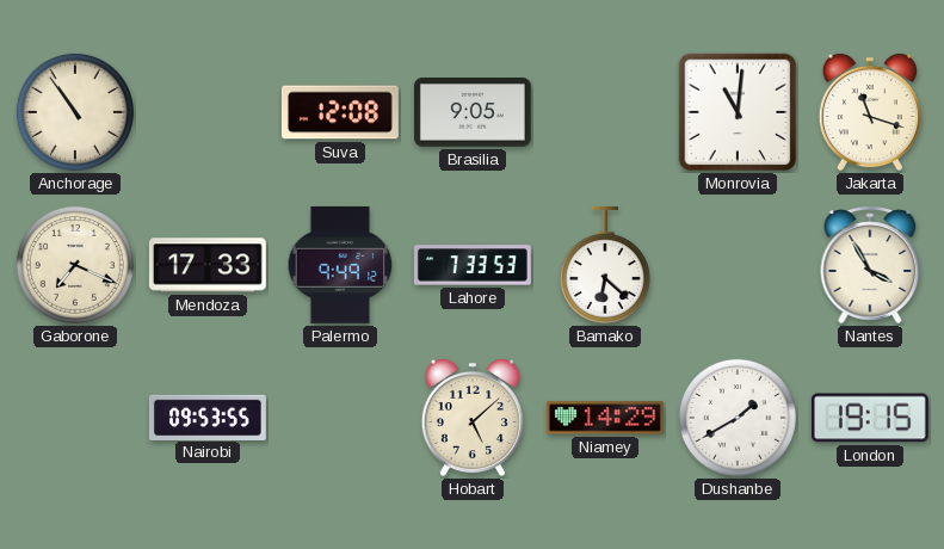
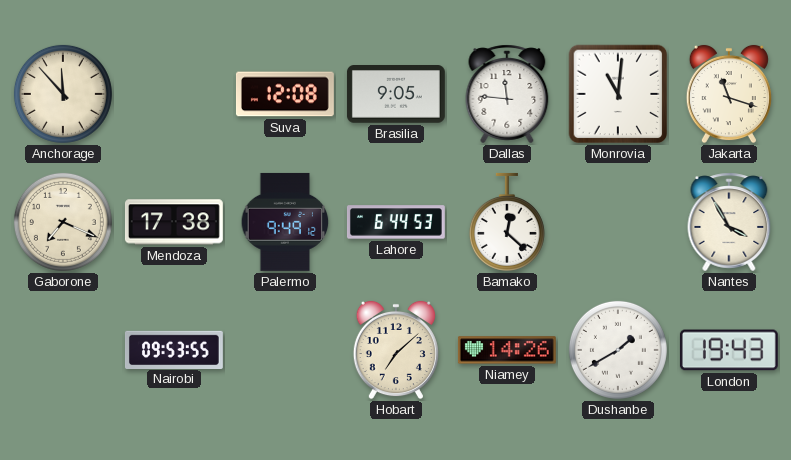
Anchorage: 10:54 -> 11:53
Dallas: none -> 11:46
Mendoza: 17:33 -> 17:38
Lahore: 7:33 -> 6:44
Bamako: 6:22 -> 12:22
Hobart: 5:08 -> 7:08
Niamey: 14:29 -> 14:26
London: 19:15 -> 19:43
